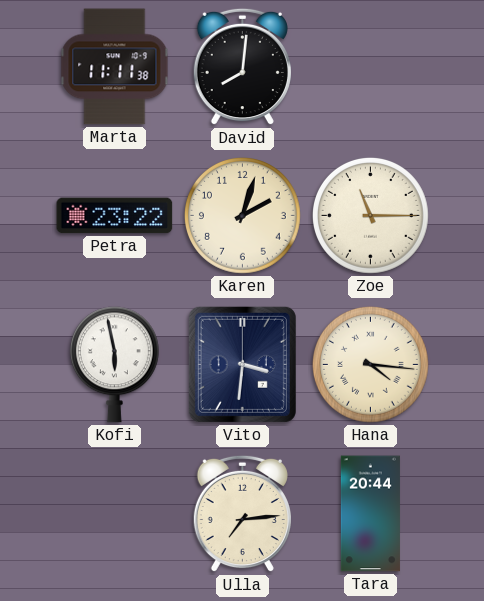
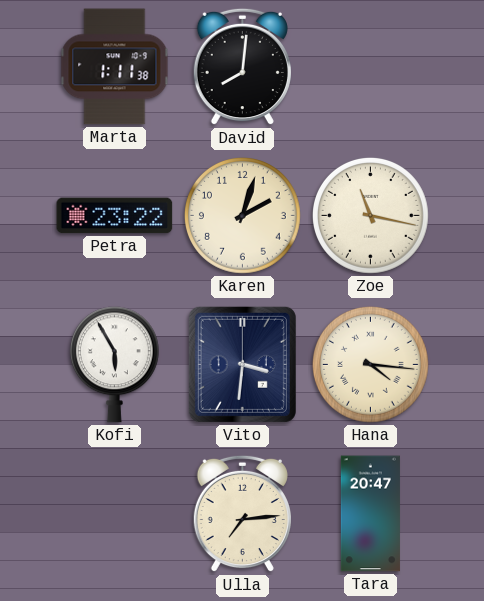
Marta: 11:11 -> 1:11
Zoe: 11:15 -> 11:17
Kofi: 5:58 -> 5:55
Tara: 20:44 -> 20:47
